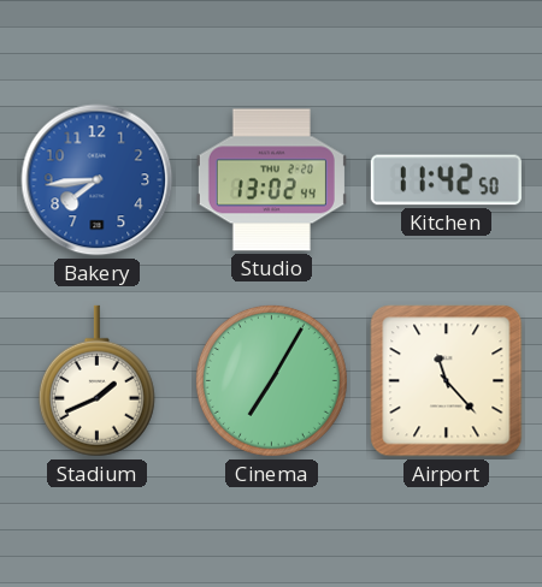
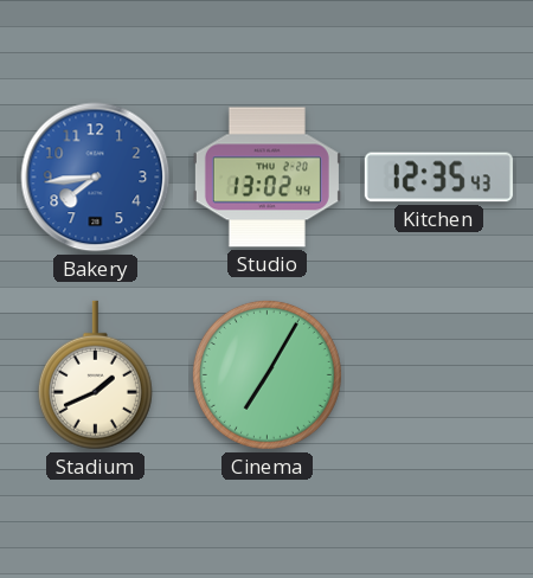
Kitchen: 11:42 -> 12:35
Airport: 11:23 -> none
